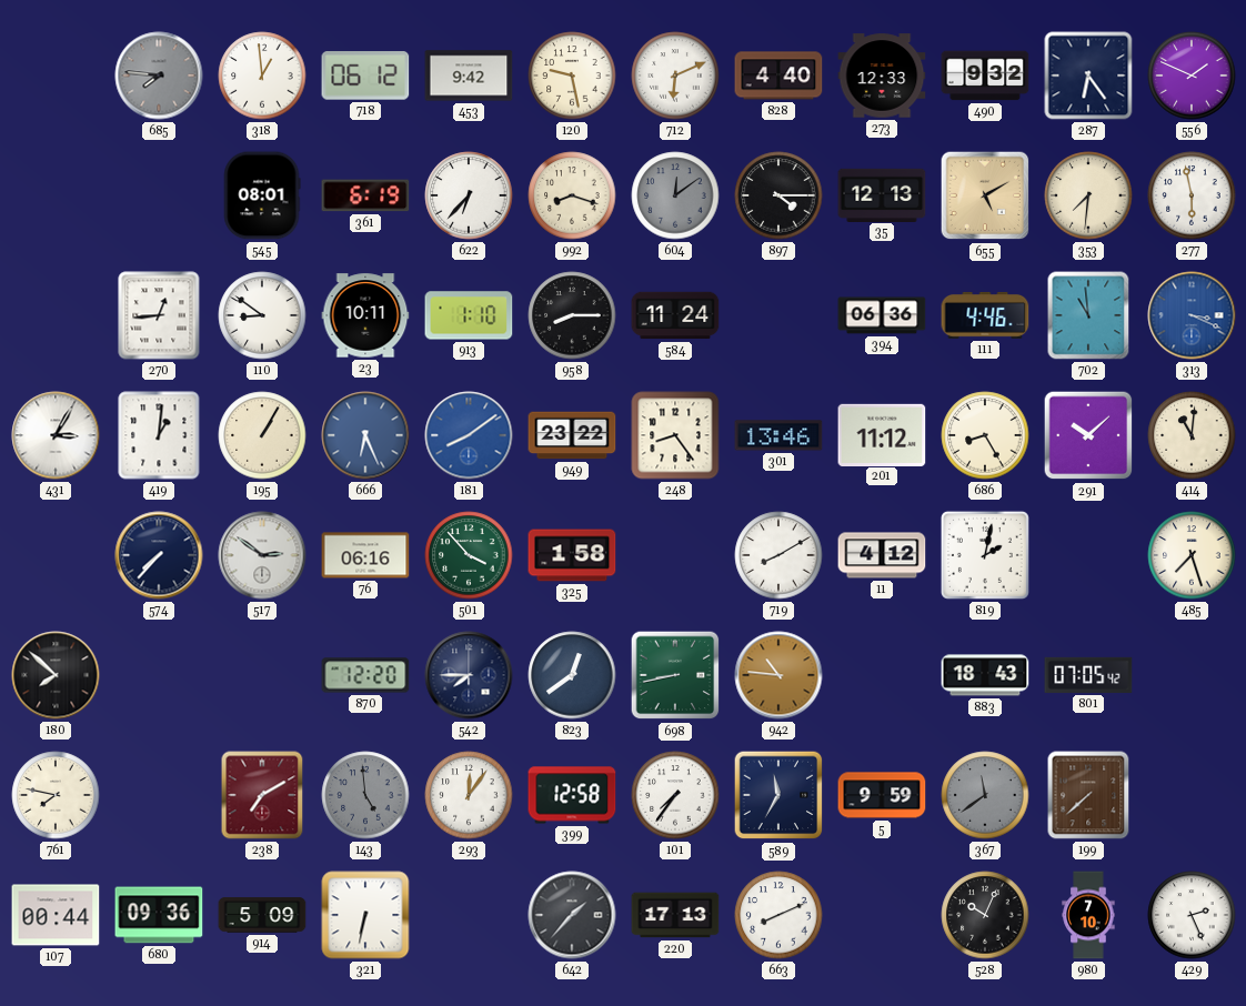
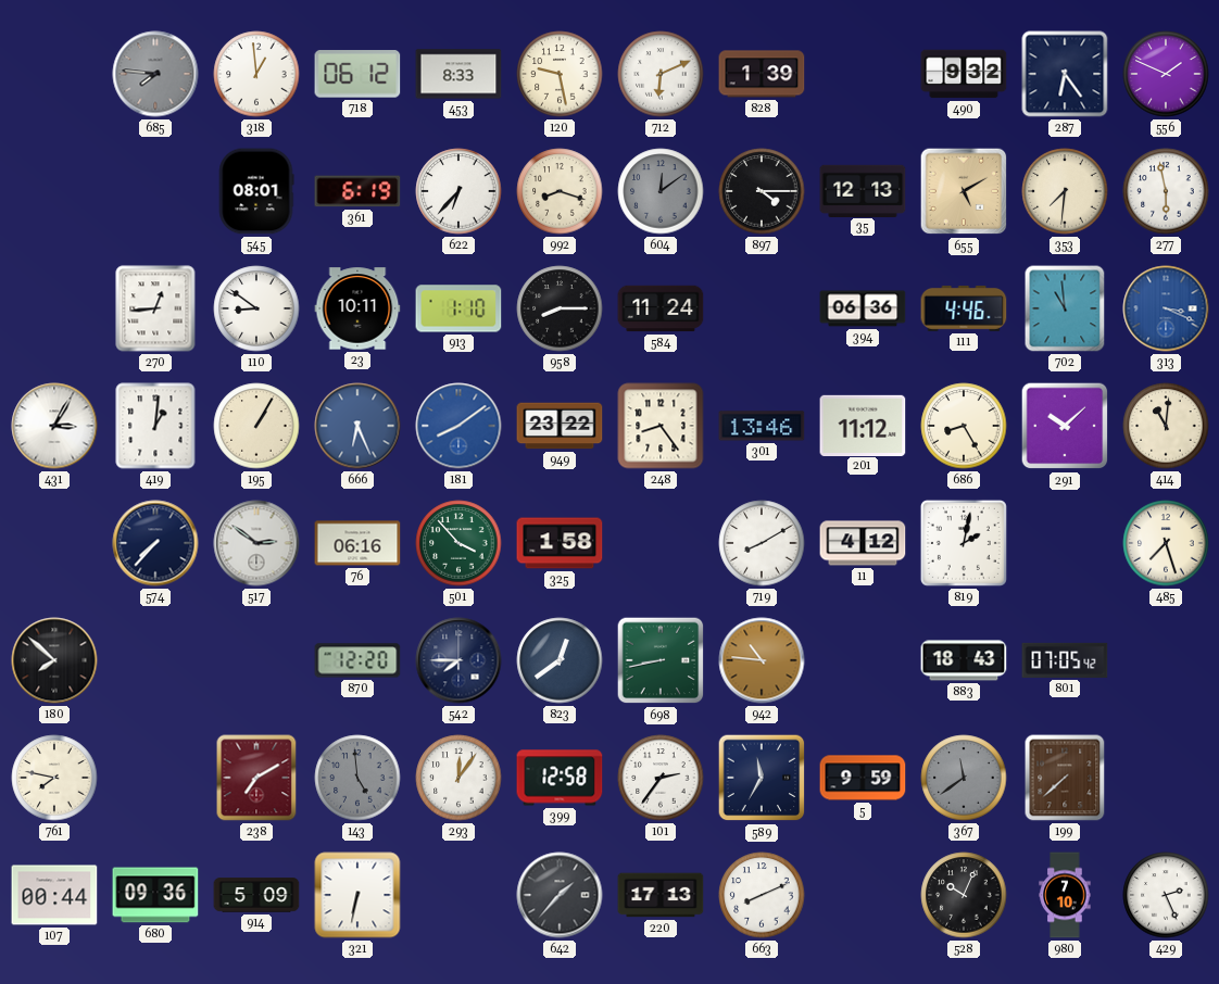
453: 9:42 -> 8:33
828: 4:40 -> 1:39
273: 12:33 -> none
101: 7:36 -> 2:36
